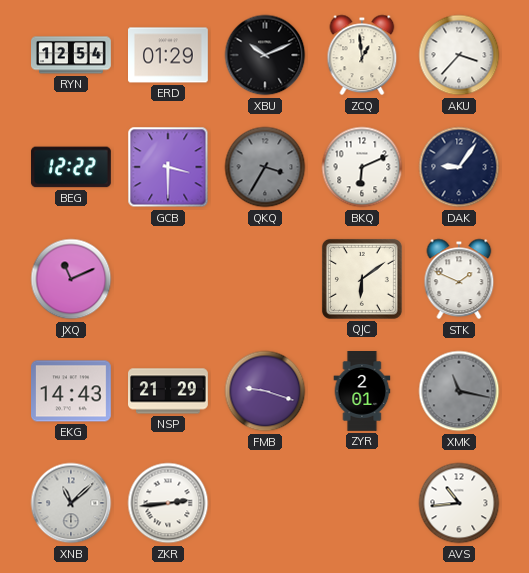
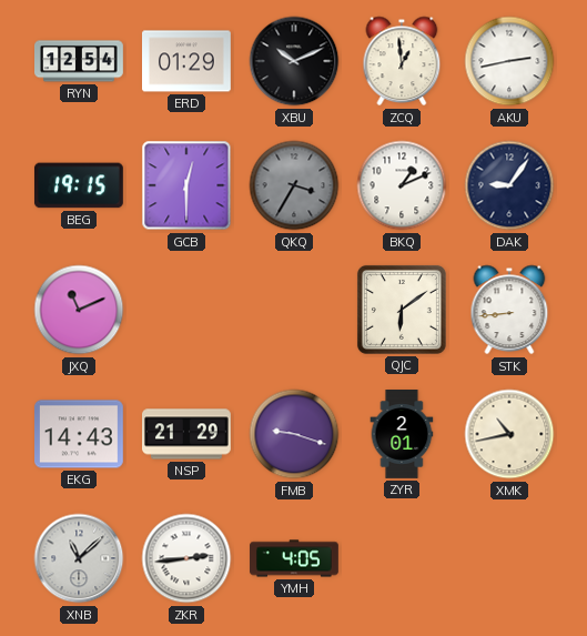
AKU: 3:37 -> 2:43
BEG: 12:22 -> 19:15
GCB: 3:30 -> 12:30
BKQ: 6:11 -> 1:11
STK: 1:49 -> 8:44
XMK: 11:17 -> 10:43
XMK dial: grey -> cream
YMH: none -> 4:05
AVS: 10:44 -> none
